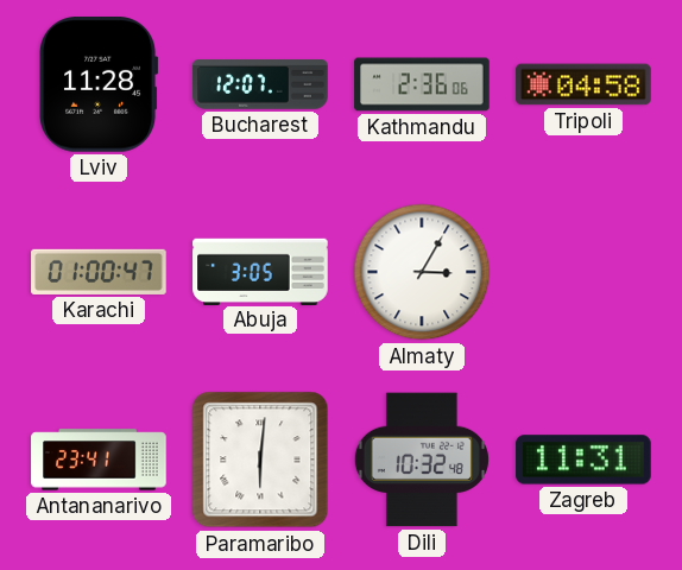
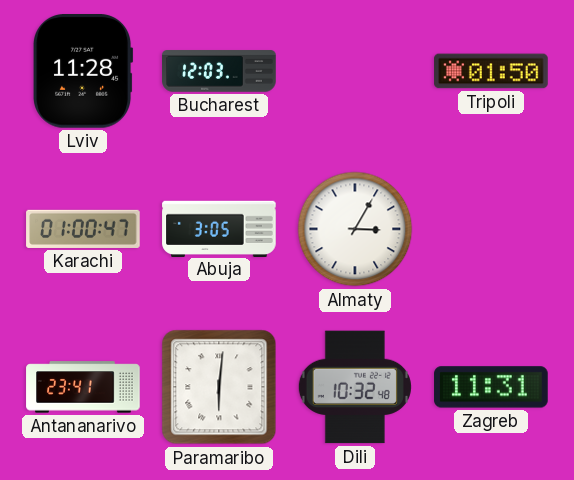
Bucharest: 12:07 -> 12:03
Kathmandu: 2:36 -> none
Tripoli: 04:58 -> 01:50
